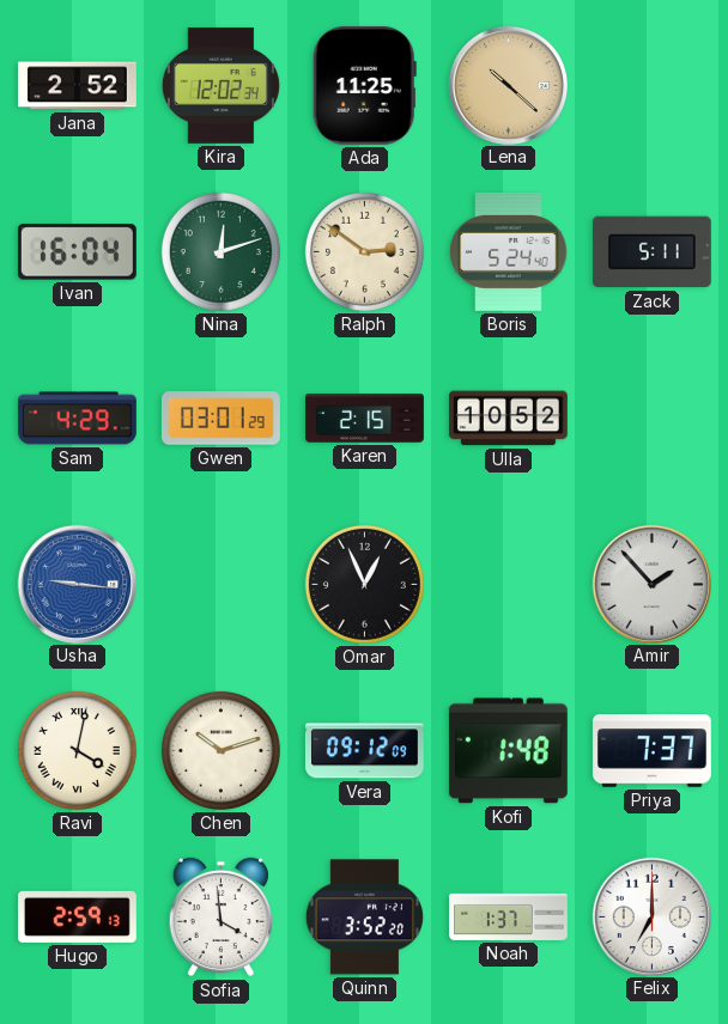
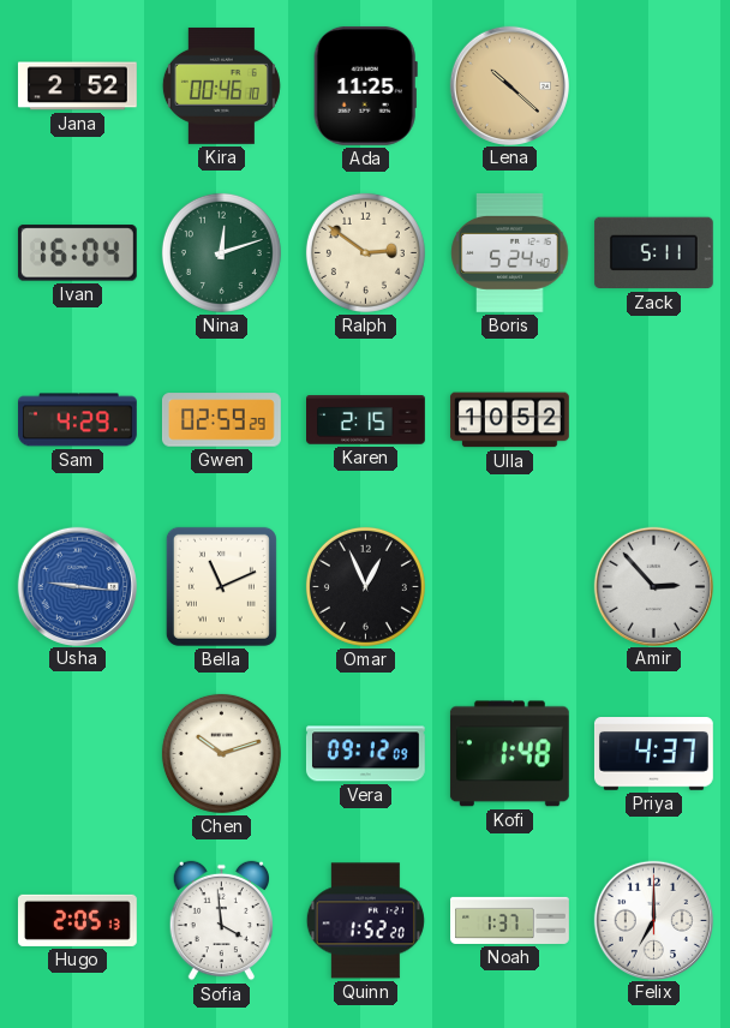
Kira: 12:02 -> 00:46
Gwen: 03:01 -> 02:59
Bella: none -> 11:11
Amir: 1:53 -> 2:53
Ravi: 4:02 -> none
Priya: 7:37 -> 4:37
Hugo: 2:59 -> 2:05
Quinn: 3:52 -> 1:52
